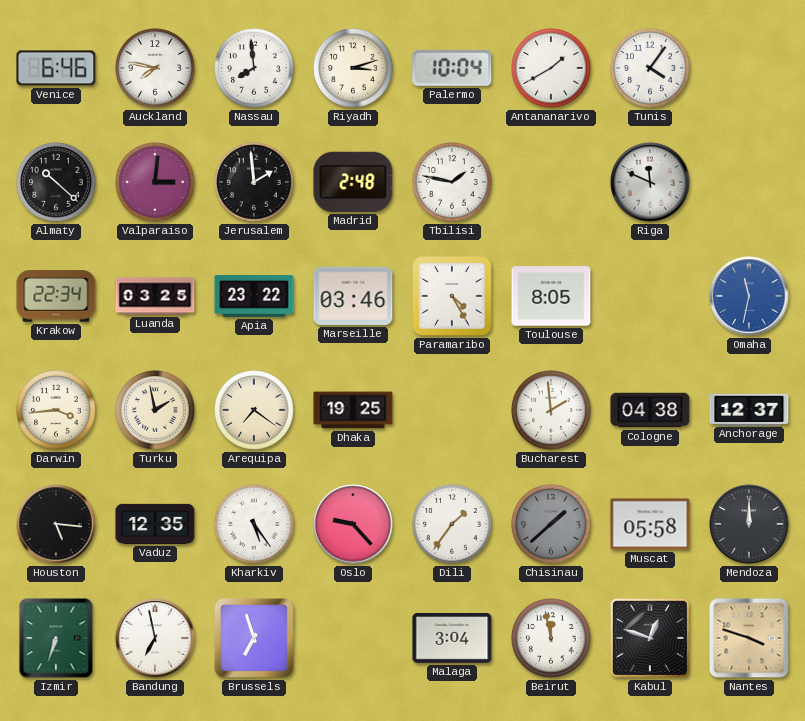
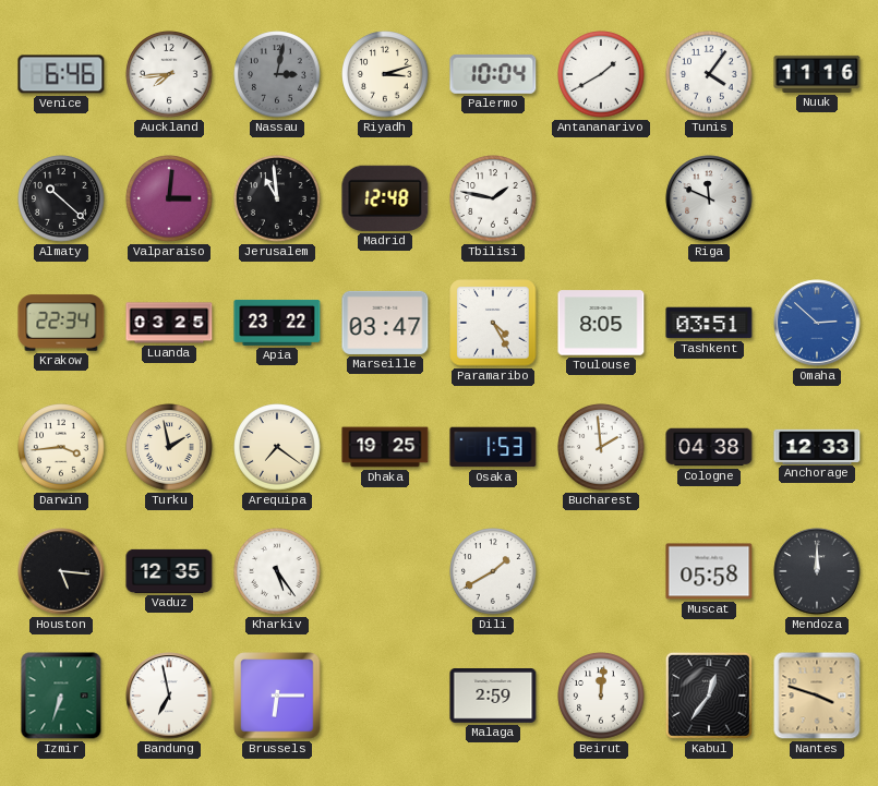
Auckland: 7:47 -> 7:44
Nassau: 7:59 -> 3:02
Nassau dial: white -> grey
Nuuk: none -> 11:16
Jerusalem: 1:59 -> 10:59
Madrid: 2:48 -> 12:48
Marseille: 03:46 -> 03:47
Tashkent: none -> 03:51
Omaha: 11:32 -> 2:52
Osaka: none -> 1:53
Anchorage: 12:37 -> 12:33
Oslo: 9:23 -> none
Dili: 1:36 -> 1:40
Chisinau: 1:38 -> none
Brussels: 6:57 -> 6:15
Malaga: 3:04 -> 2:59
Beirut: 11:58 -> 12:01
Kabul: 12:48 -> 12:36
